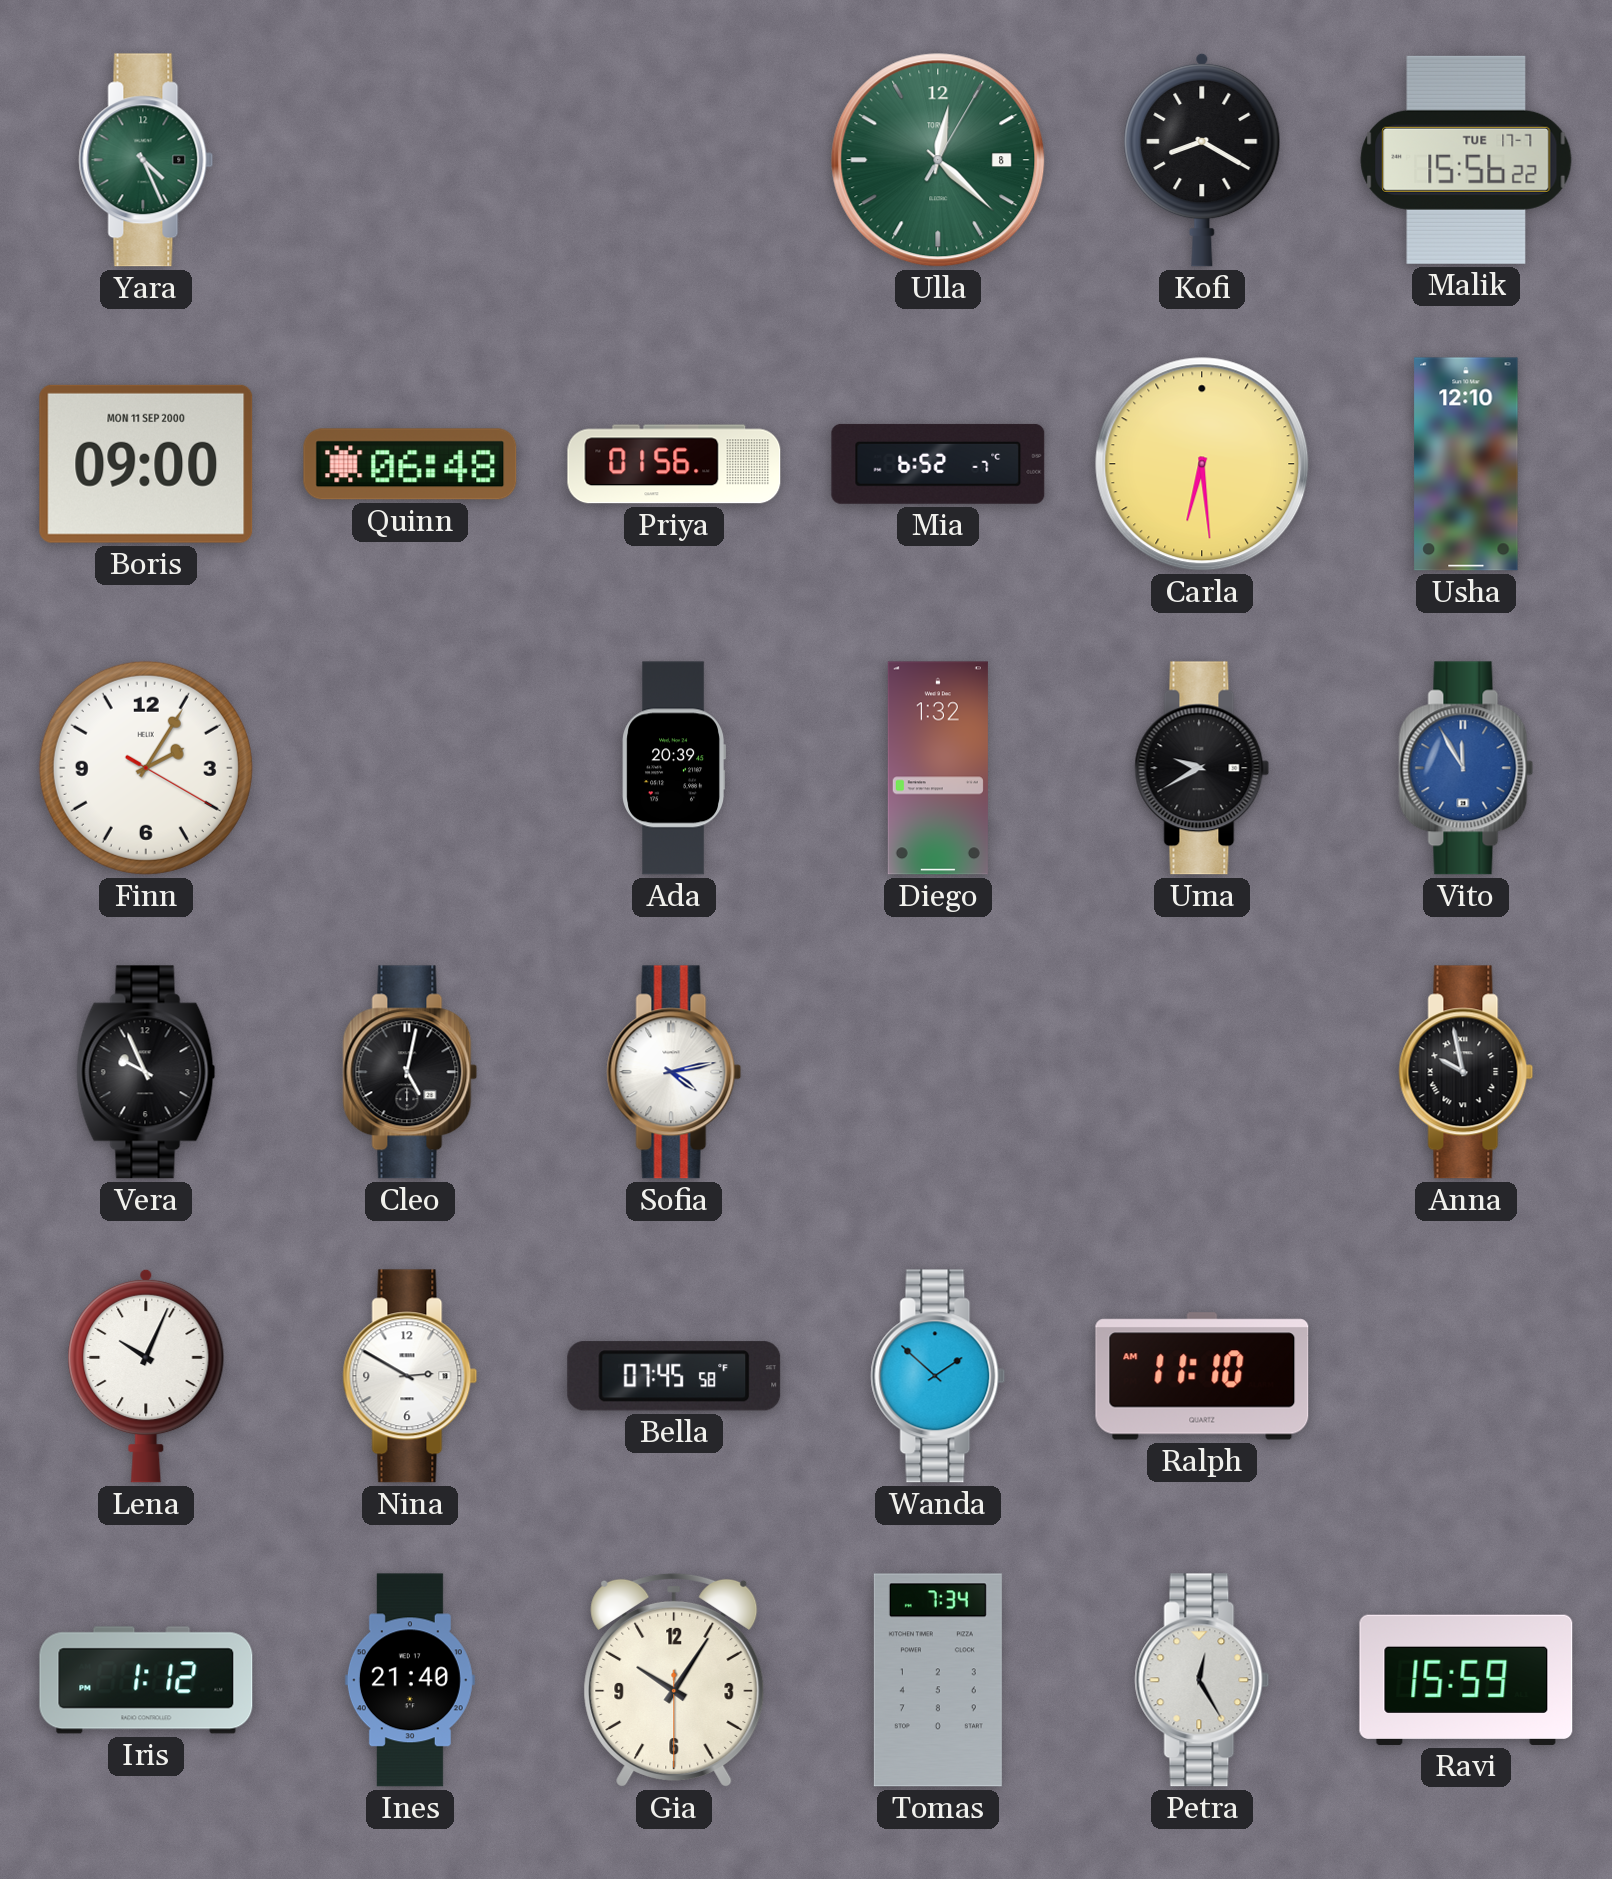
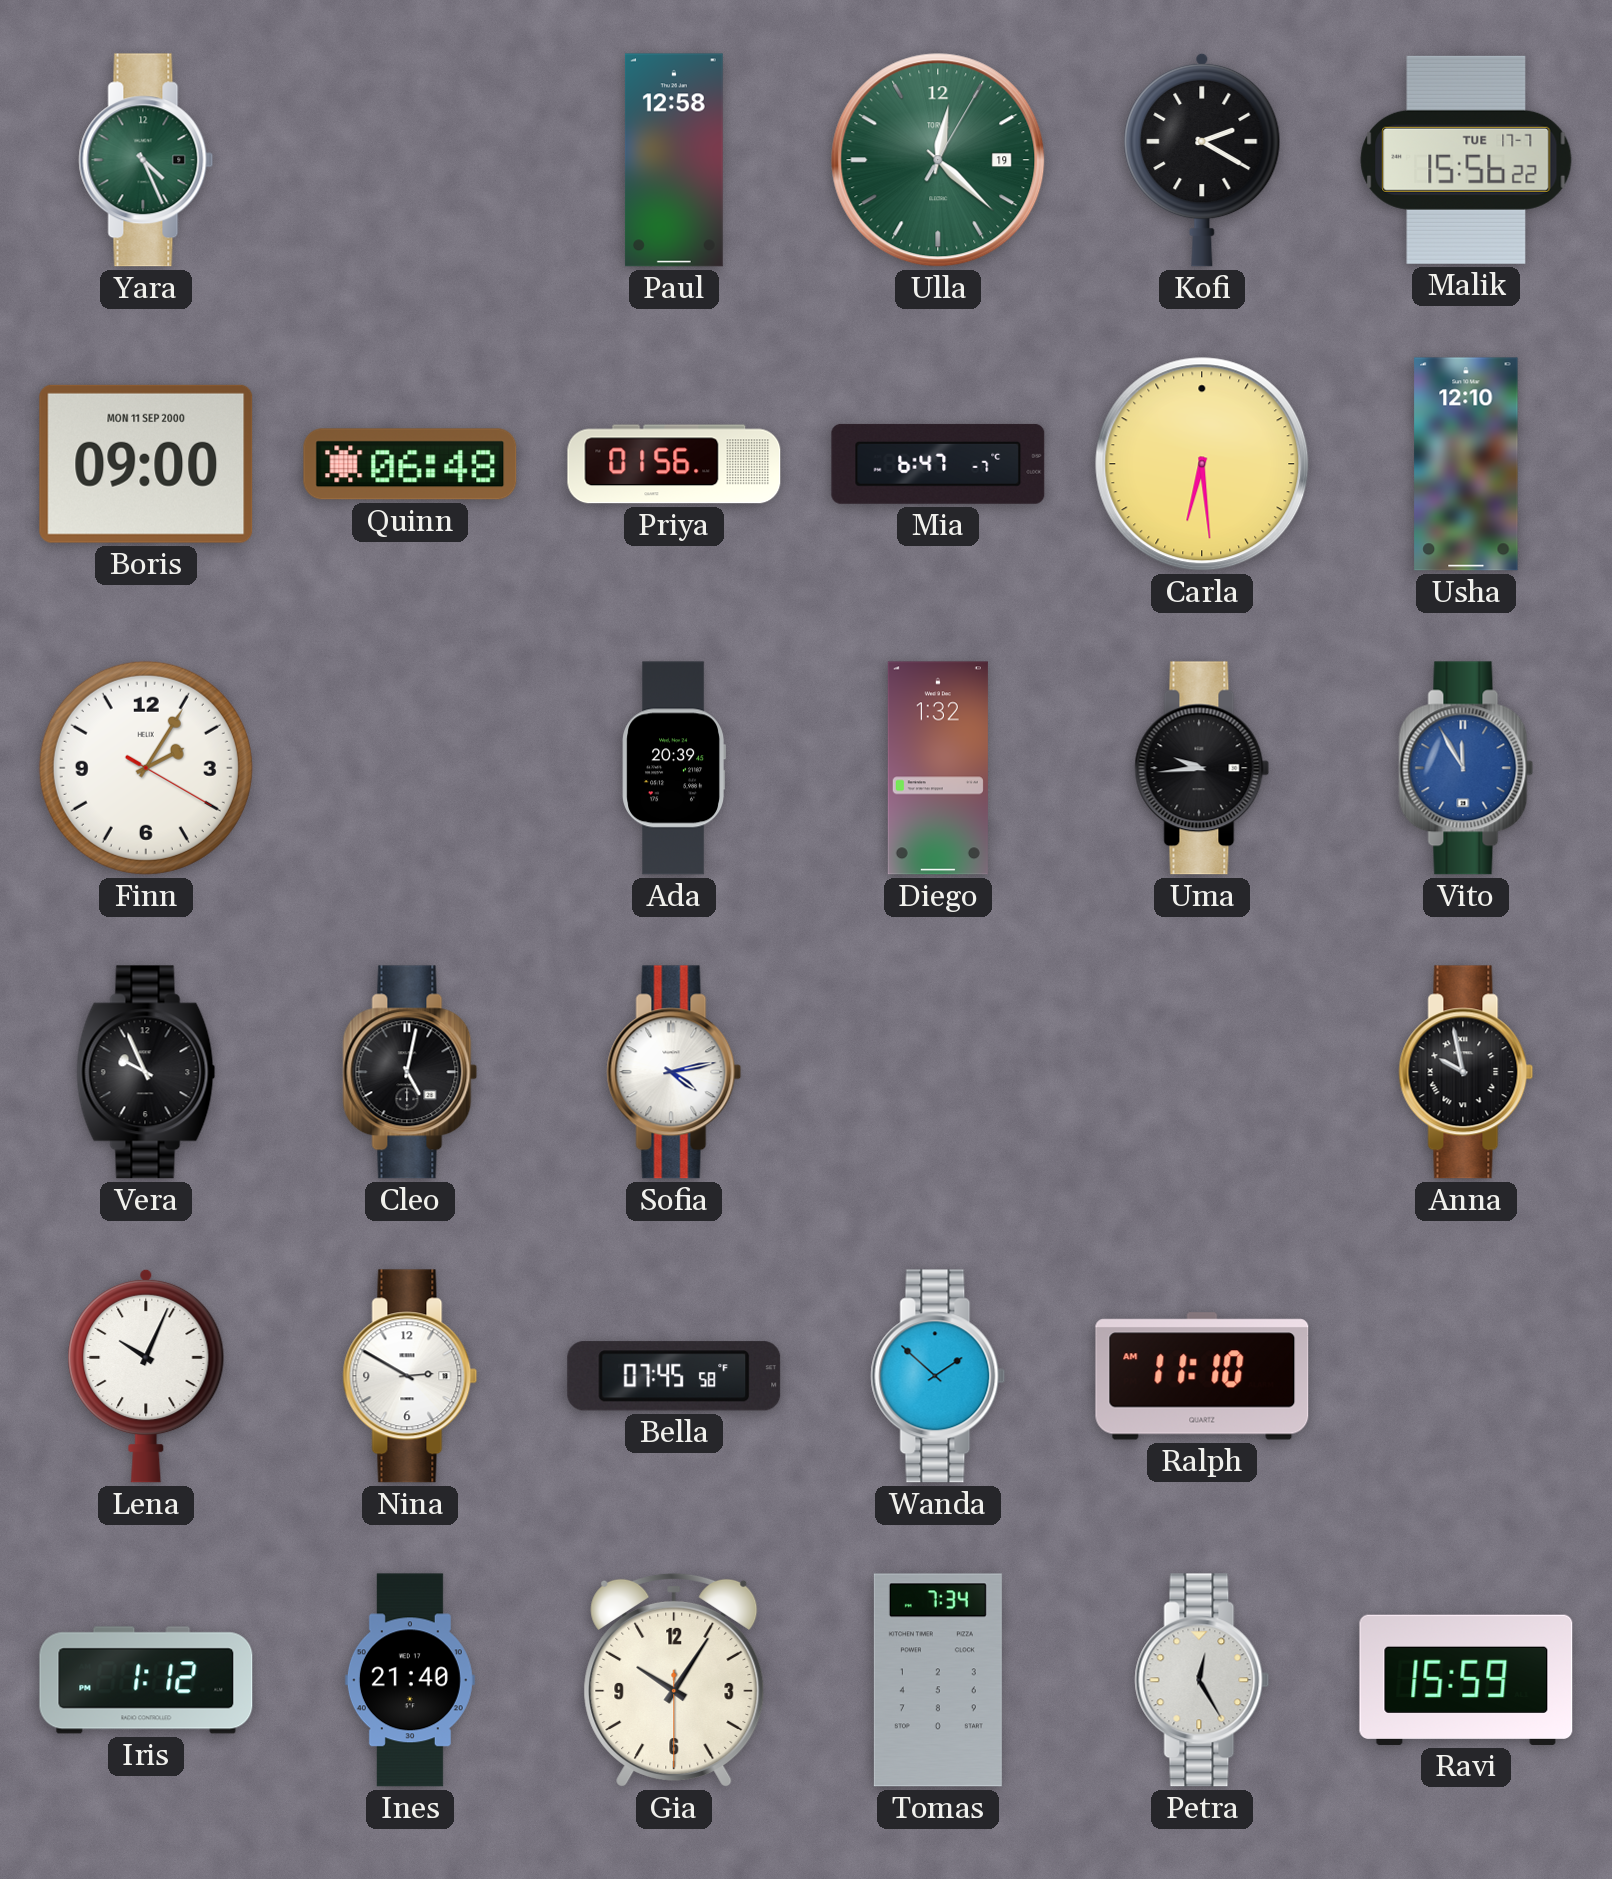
Paul: none -> 12:58
Ulla date: 8 -> 19
Kofi: 8:20 -> 2:20
Mia: 6:52 -> 6:47
Uma: 9:40 -> 9:44
